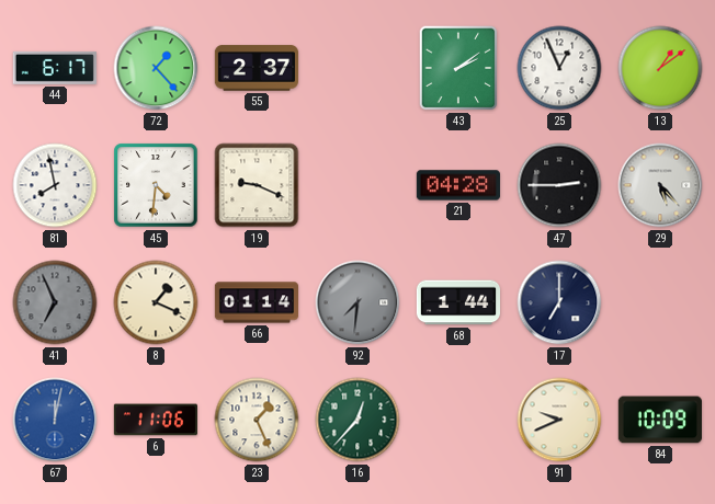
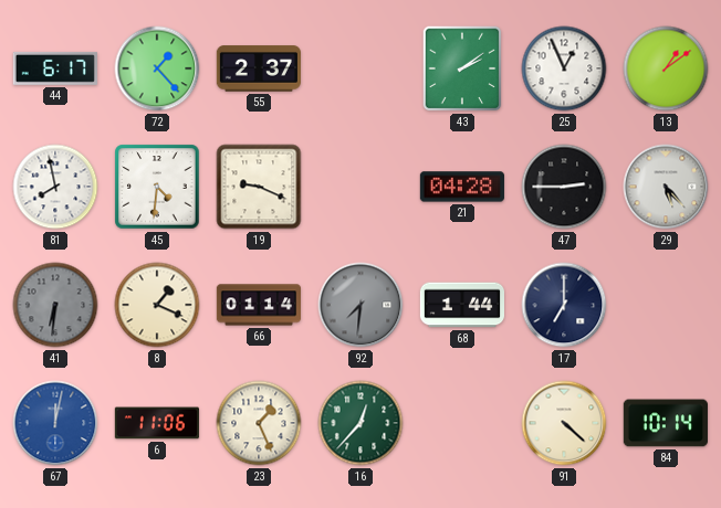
41: 6:56 -> 6:31
91: 9:41 -> 4:22
84: 10:09 -> 10:14
